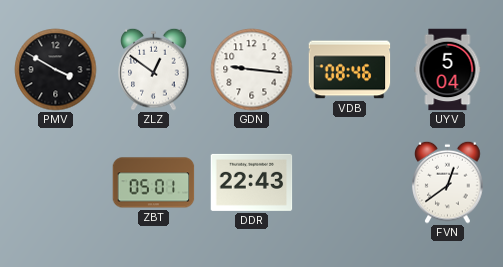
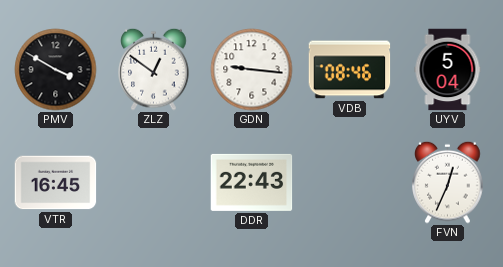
VTR: none -> 16:45
ZBT: 05:01 -> none
FVN: 12:39 -> 12:34
